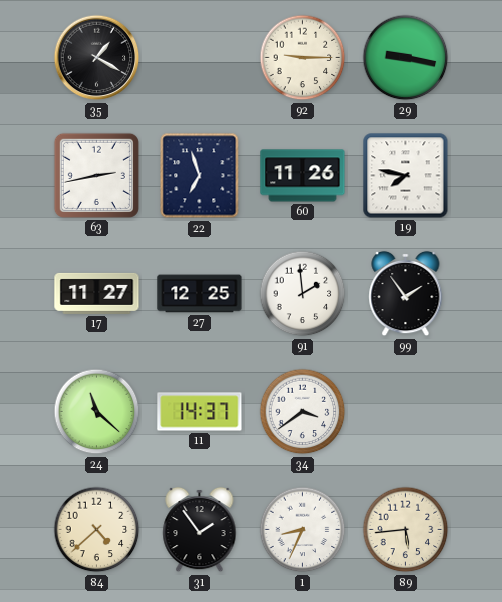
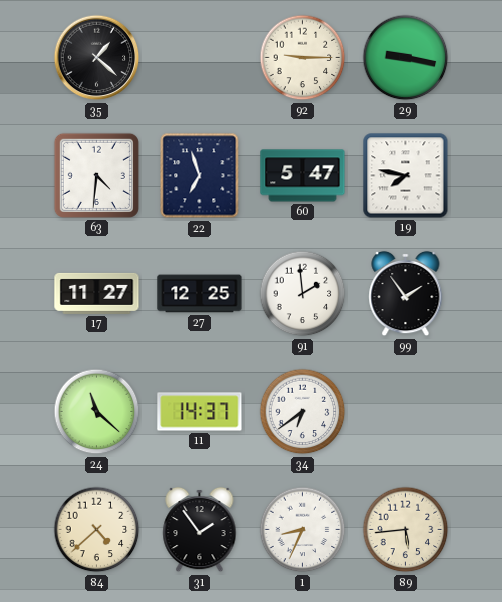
35: 1:20 -> 1:22
63: 2:43 -> 4:31
60: 11:26 -> 5:47
34: 3:39 -> 6:39
